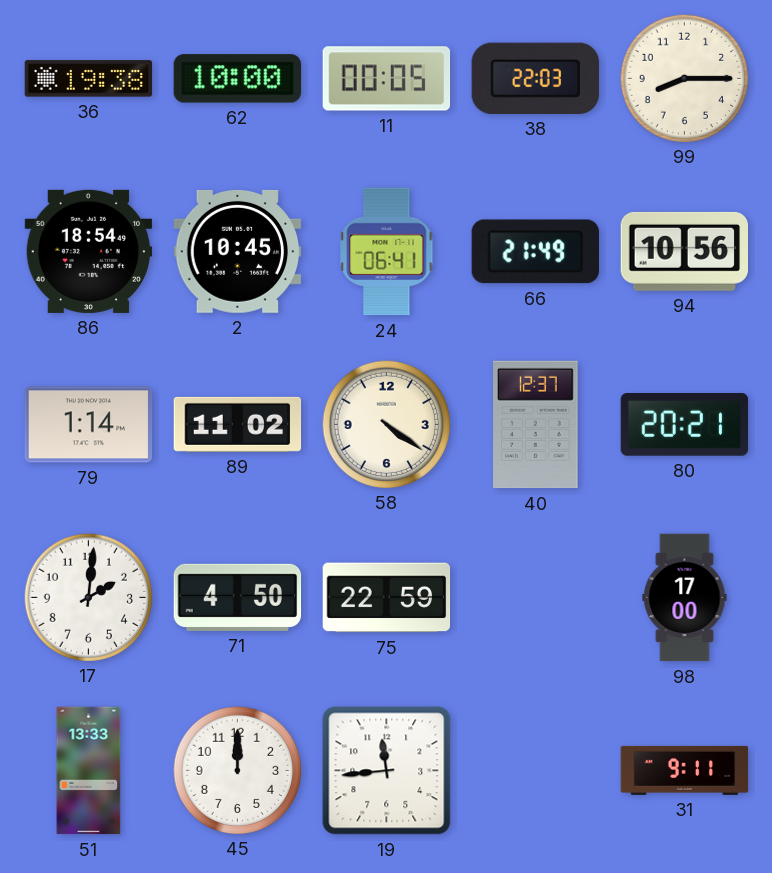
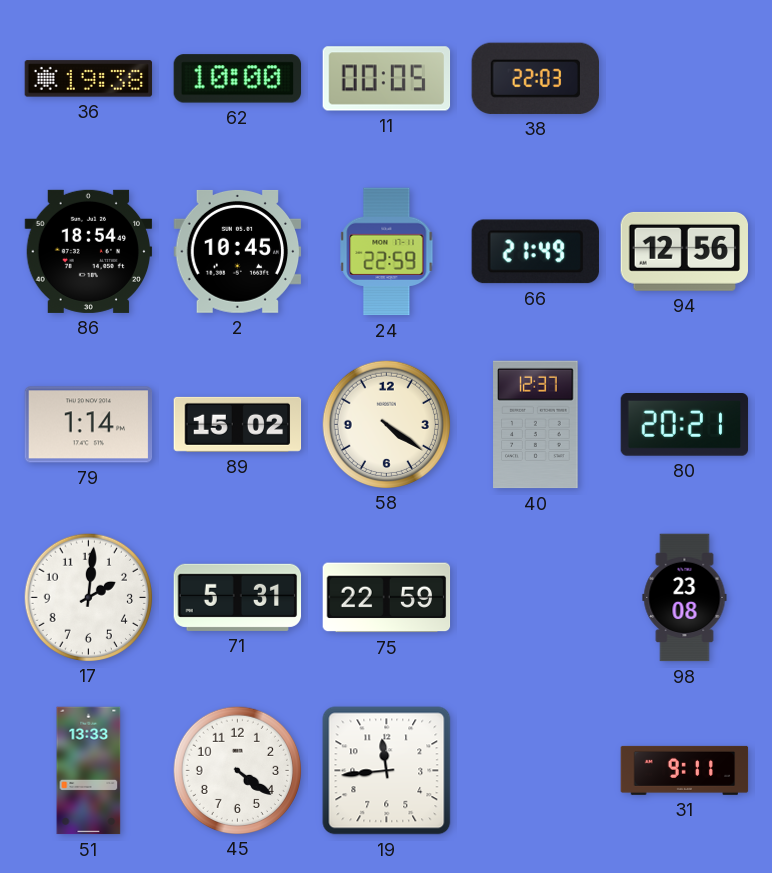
99: 8:15 -> none
24: 06:41 -> 22:59
94: 10:56 -> 12:56
89: 11:02 -> 15:02
71: 4:50 -> 5:31
98: 17:00 -> 23:08
45: 12:00 -> 4:21
